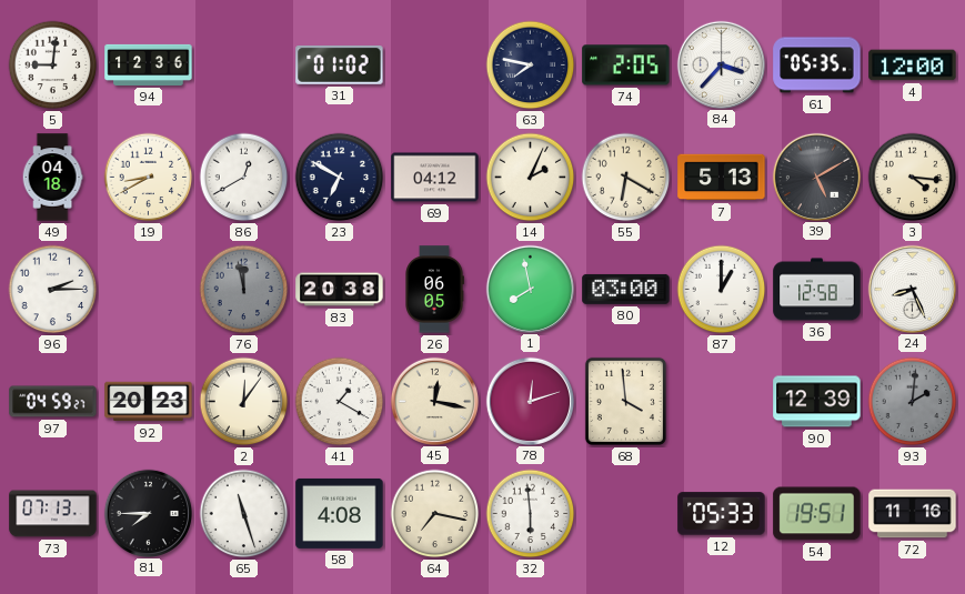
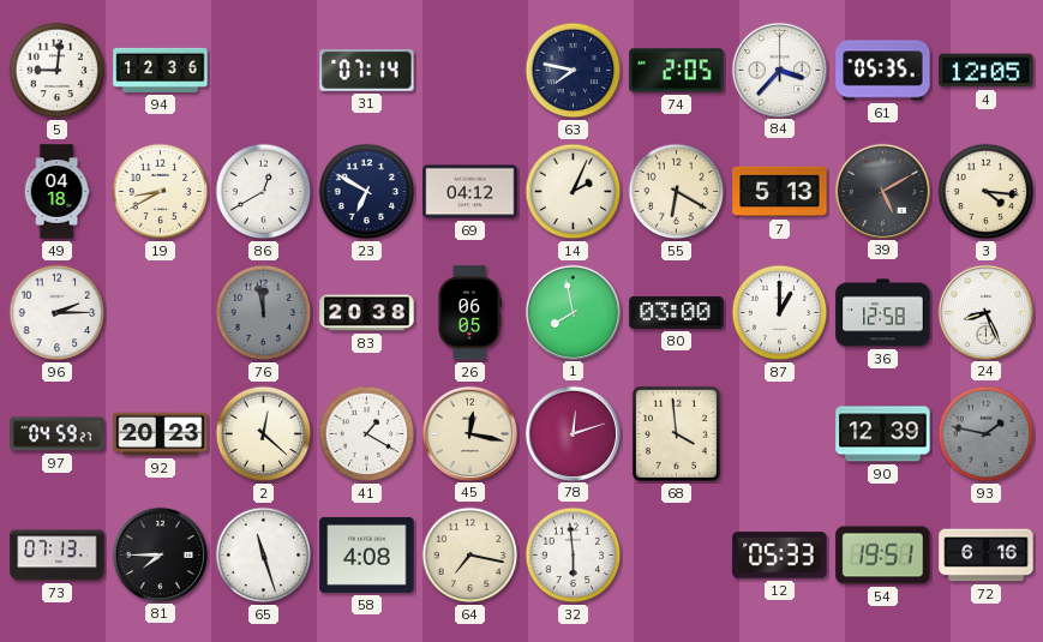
31: 01:02 -> 07:14
4: 12:00 -> 12:05
2: 12:06 -> 12:22
93: 2:01 -> 1:47
72: 11:16 -> 6:16
